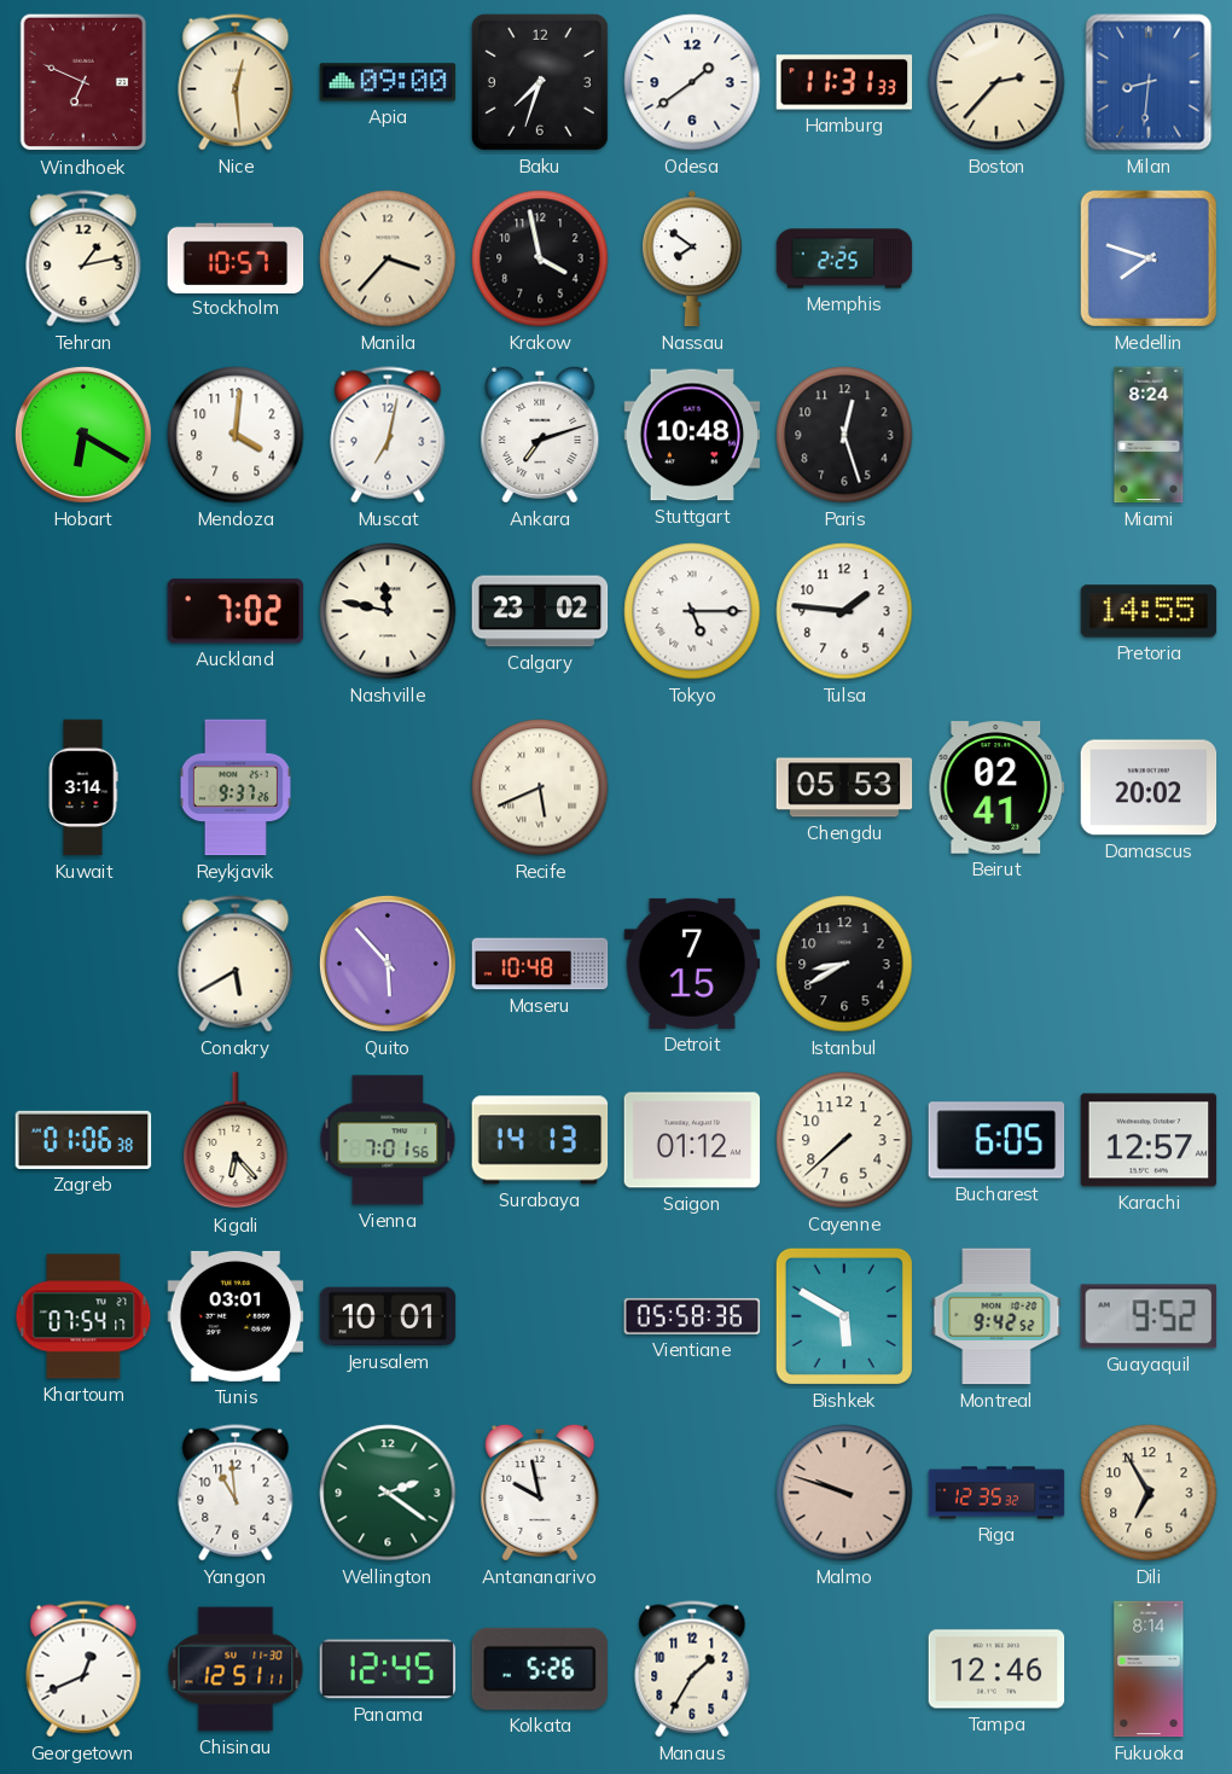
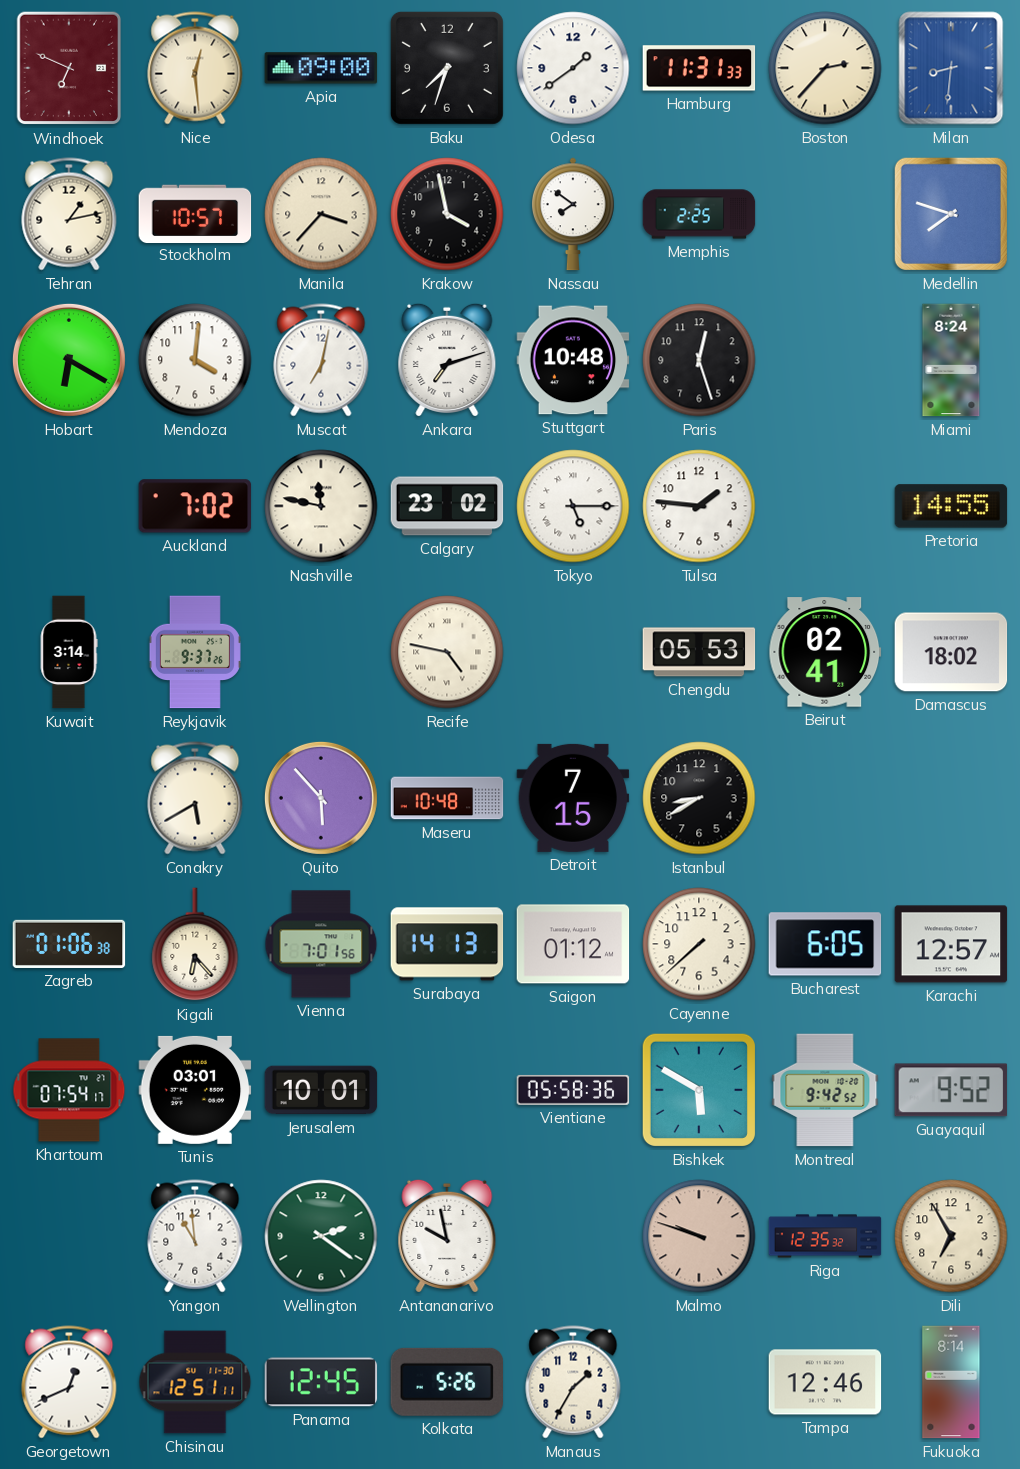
Recife: 5:41 -> 4:47
Damascus: 20:02 -> 18:02
